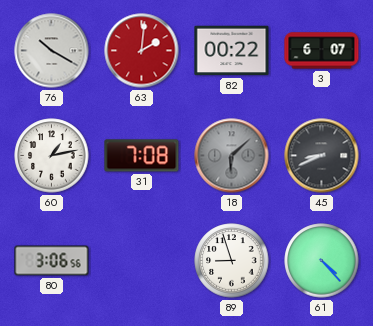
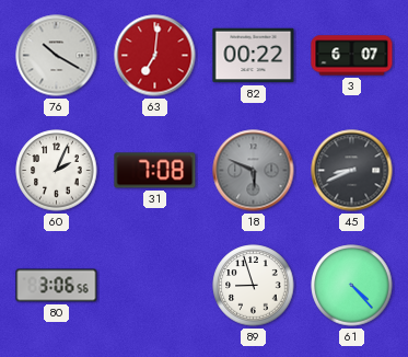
63: 2:01 -> 7:01
60: 1:13 -> 2:04
18: 6:08 -> 5:49
